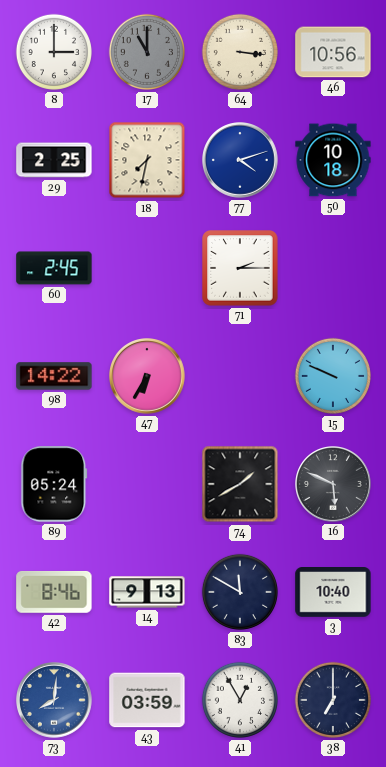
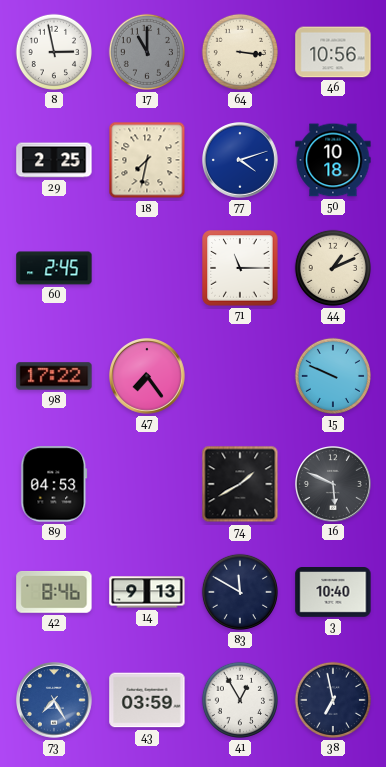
8: 3:00 -> 2:58
71: 2:15 -> 11:15
44: none -> 1:11
98: 14:22 -> 17:22
47: 6:35 -> 7:24
89: 05:24 -> 04:53
73: 8:01 -> 7:25
38: 7:00 -> 6:58
